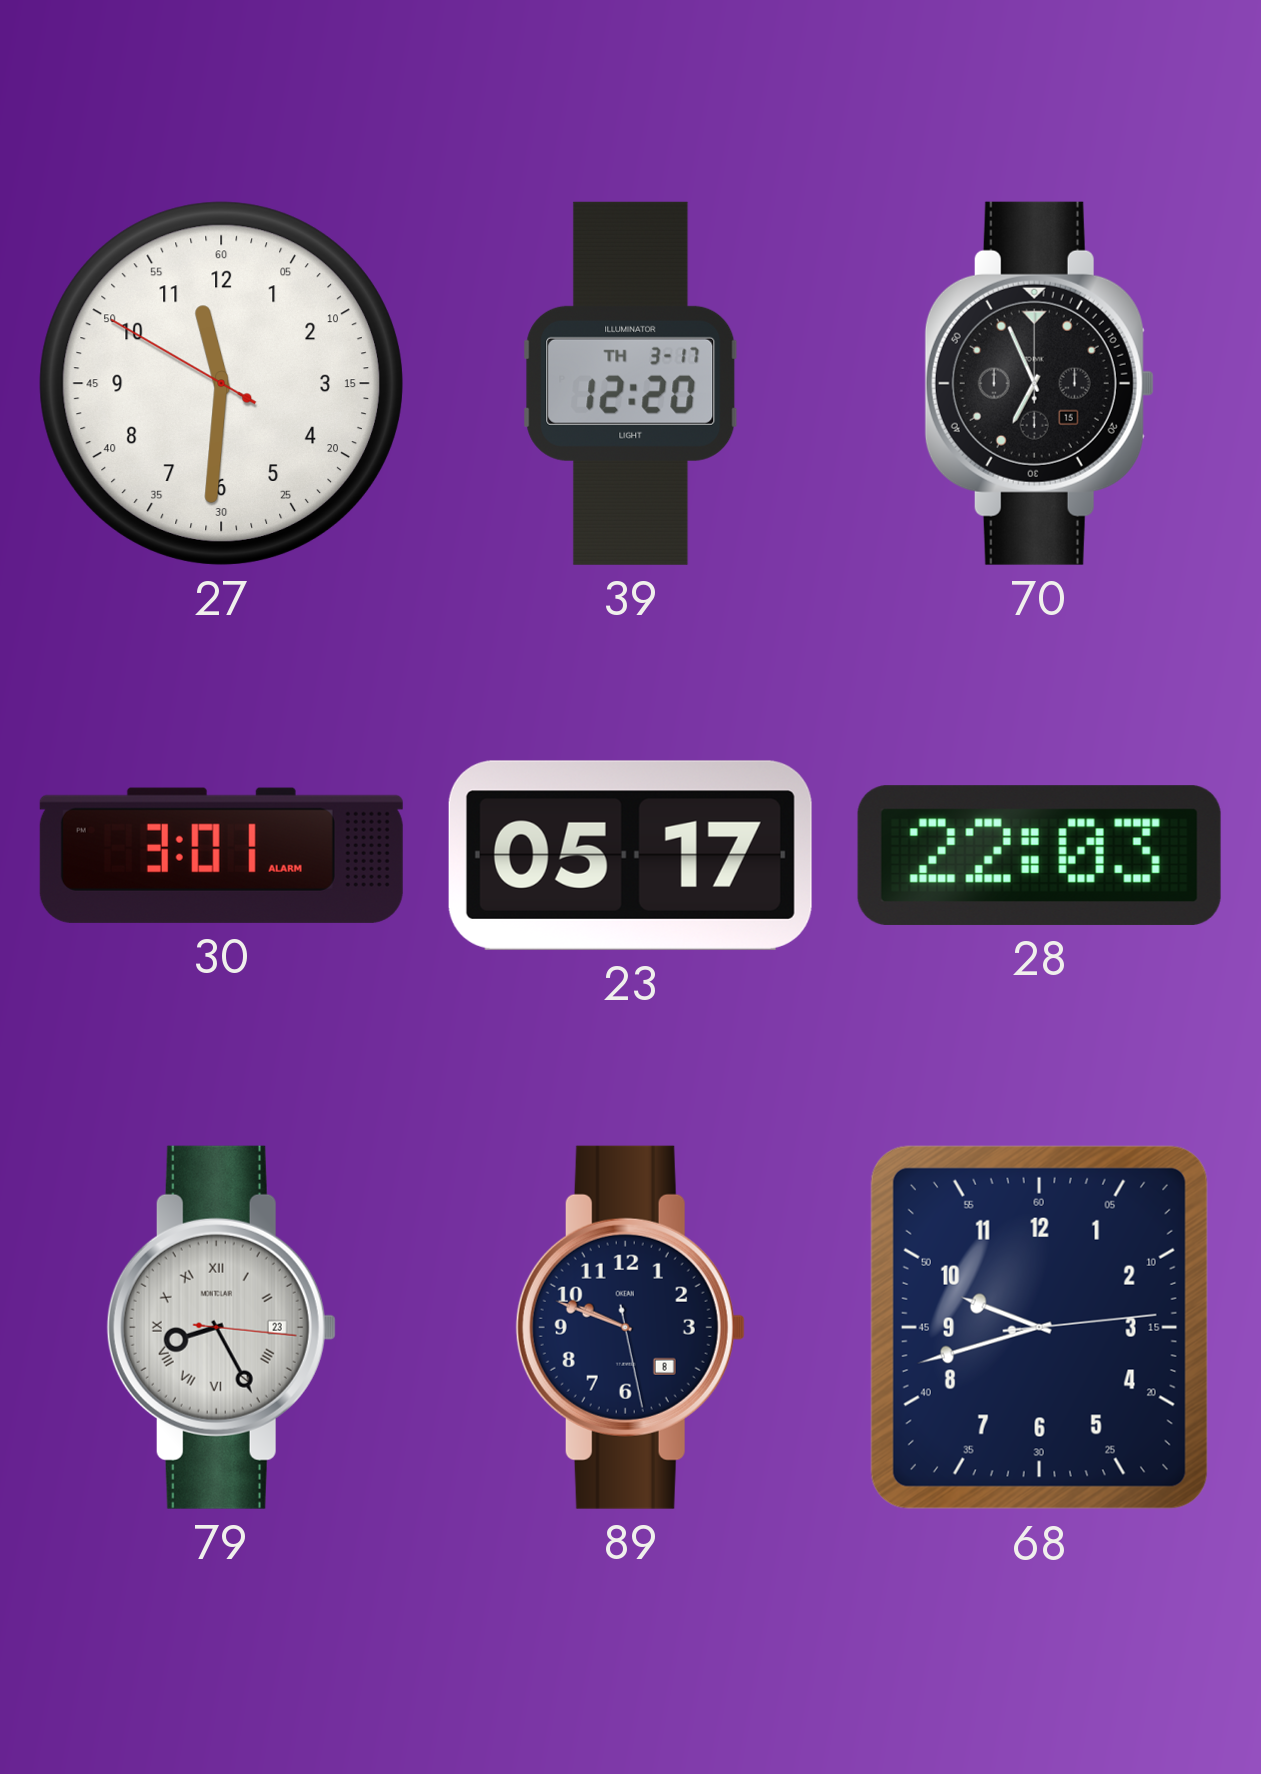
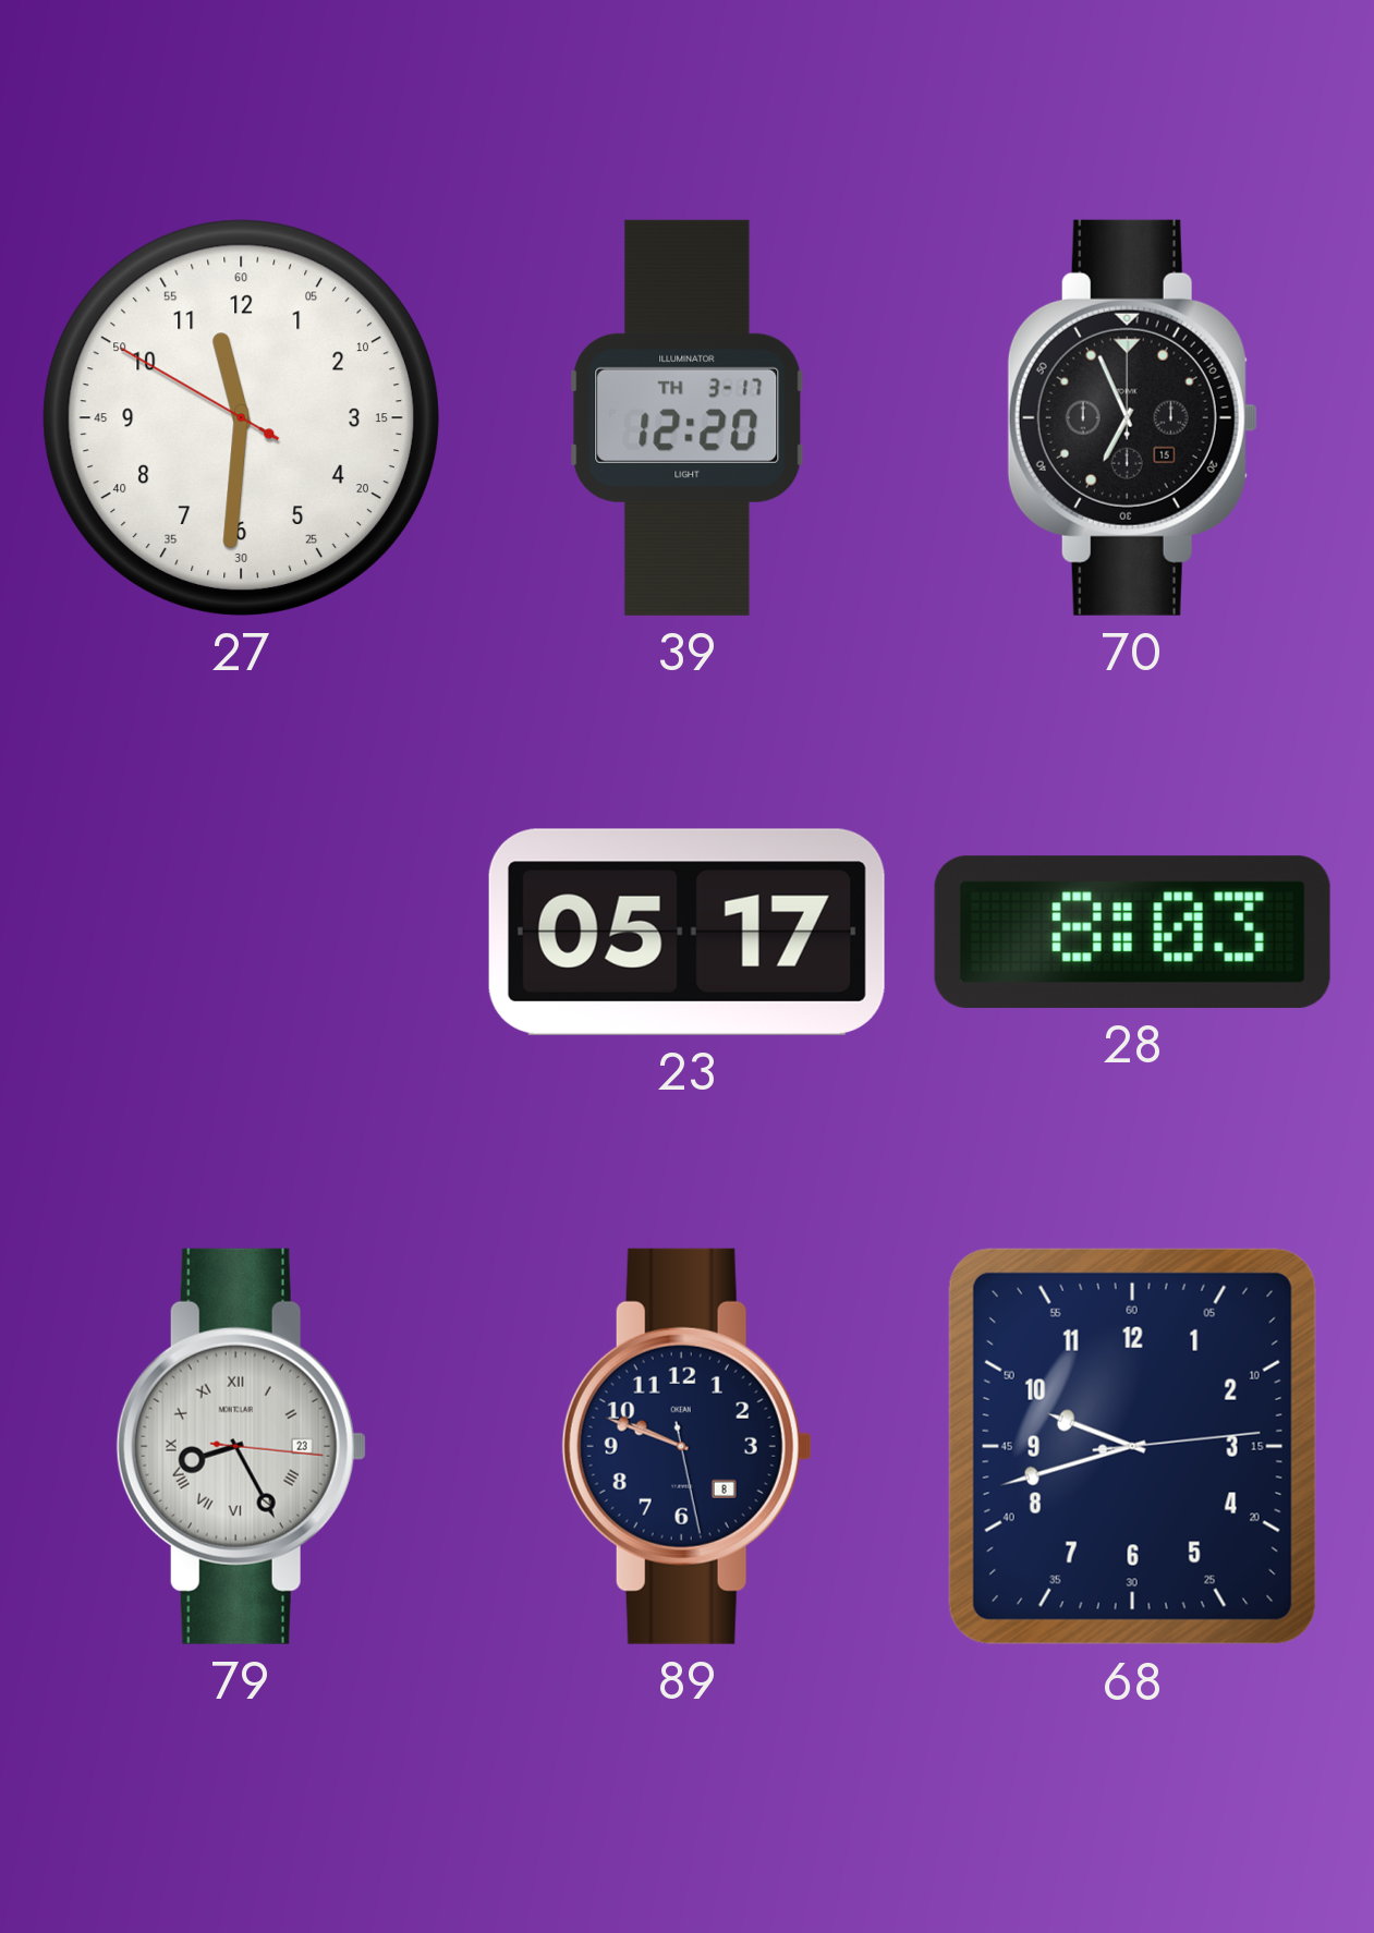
30: 3:01 -> none
28: 22:03 -> 8:03
